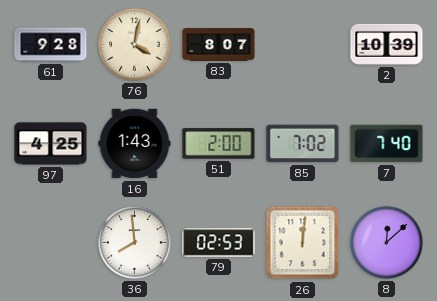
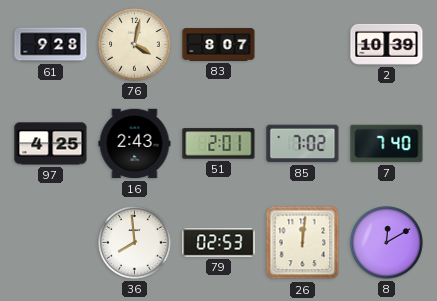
16: 1:43 -> 2:43
51: 2:00 -> 2:01
8: 12:08 -> 12:10
